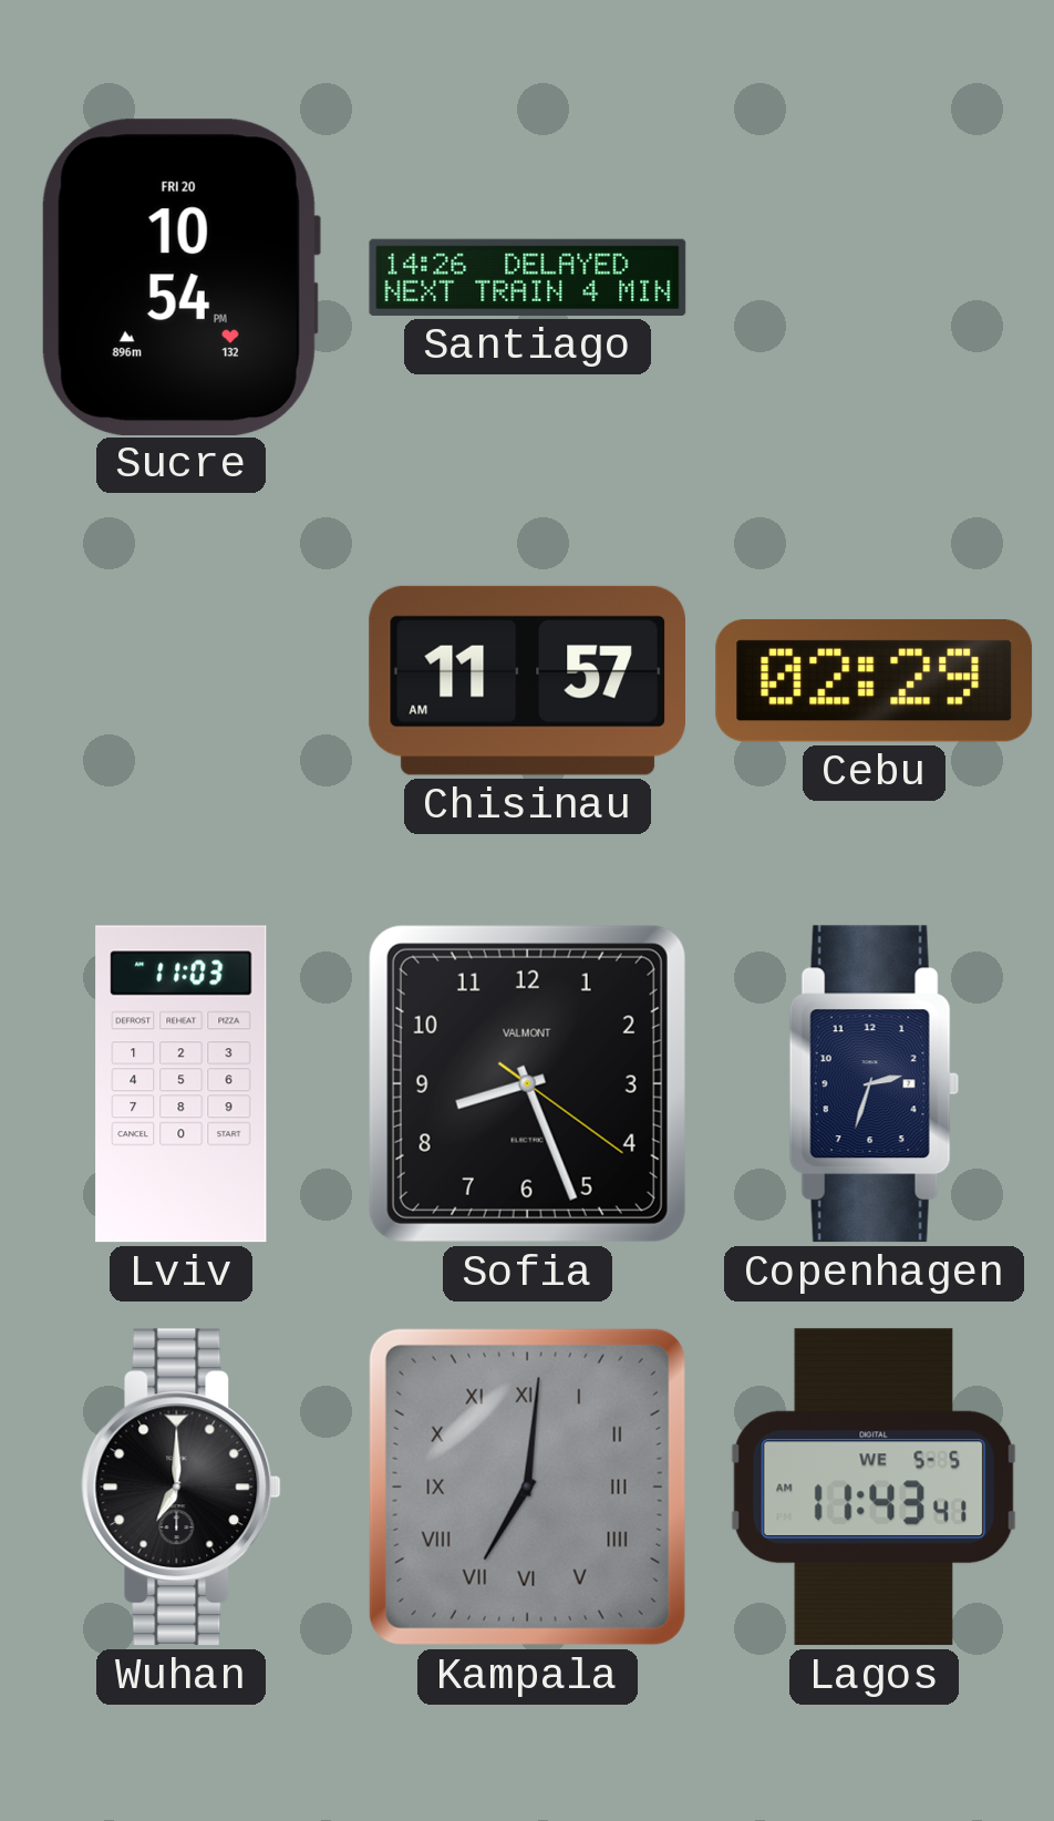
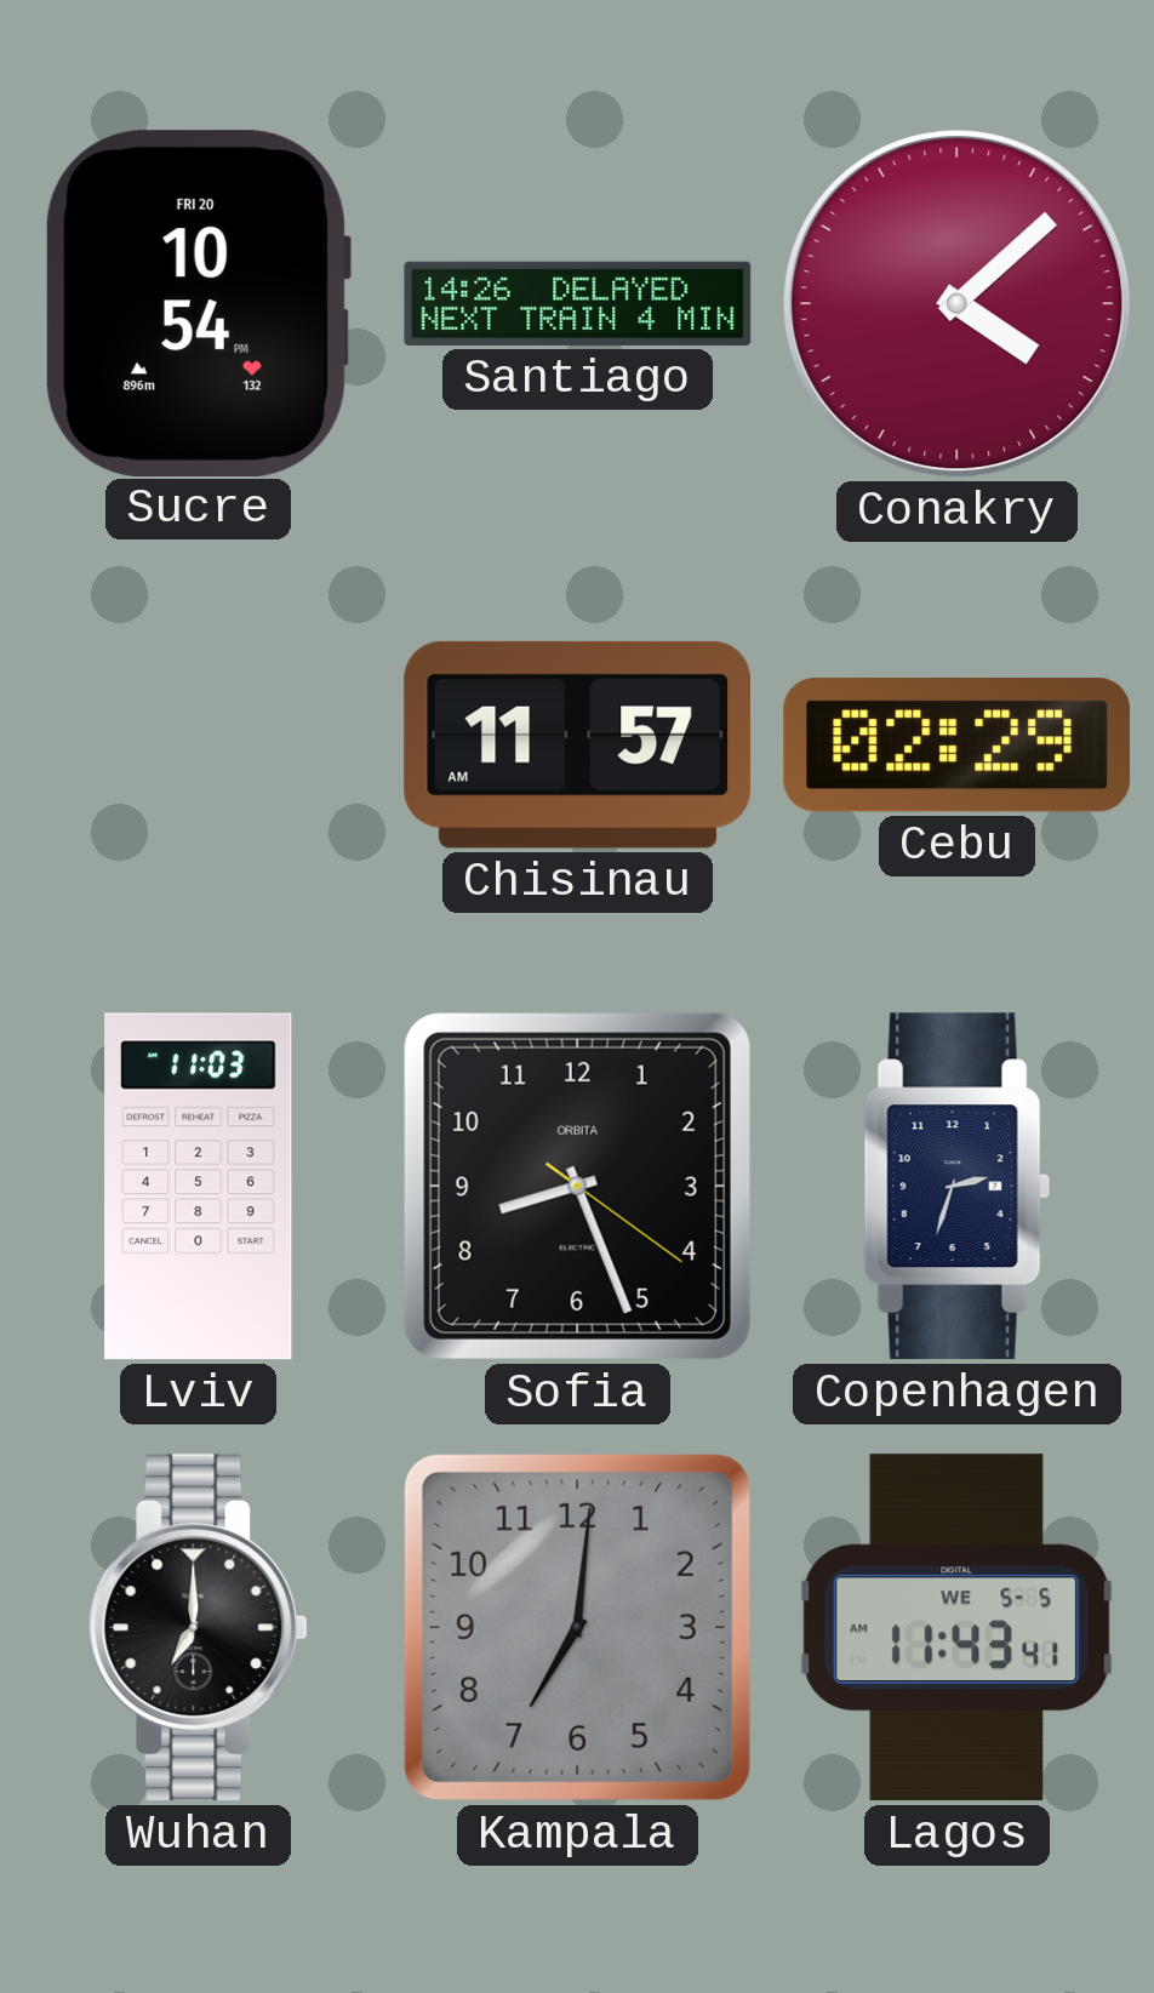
Conakry: none -> 4:08
Sofia brand: VALMONT -> ORBITA
Kampala numerals: Roman -> Arabic
